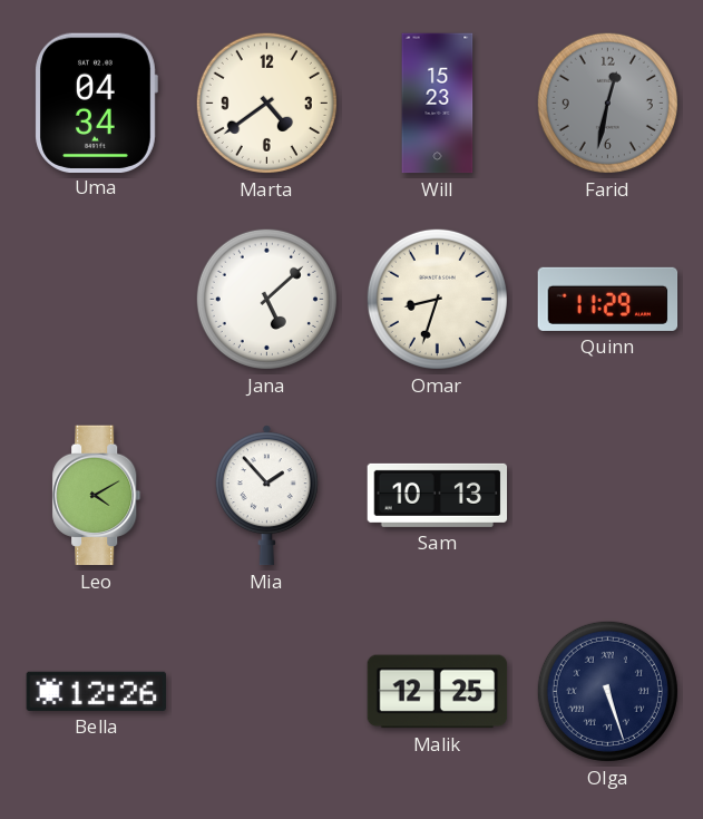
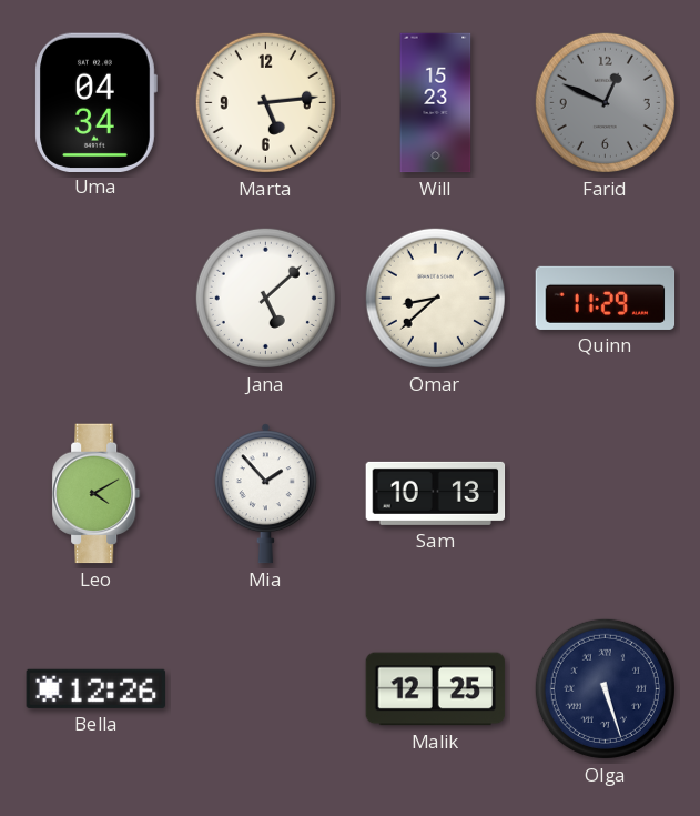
Marta: 4:39 -> 5:14
Farid: 12:32 -> 12:49
Omar: 8:33 -> 8:38
